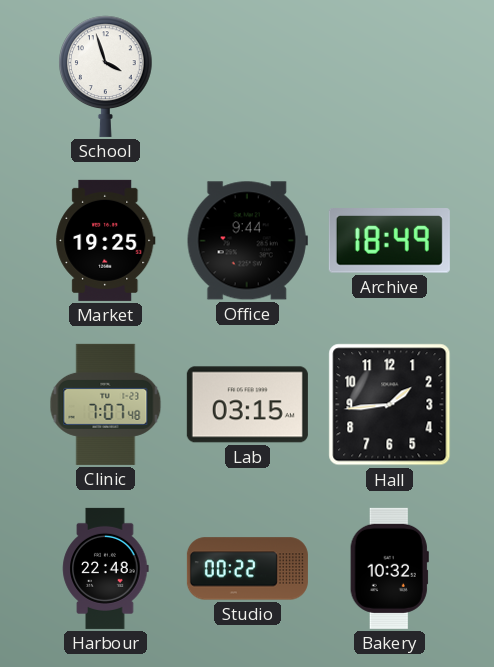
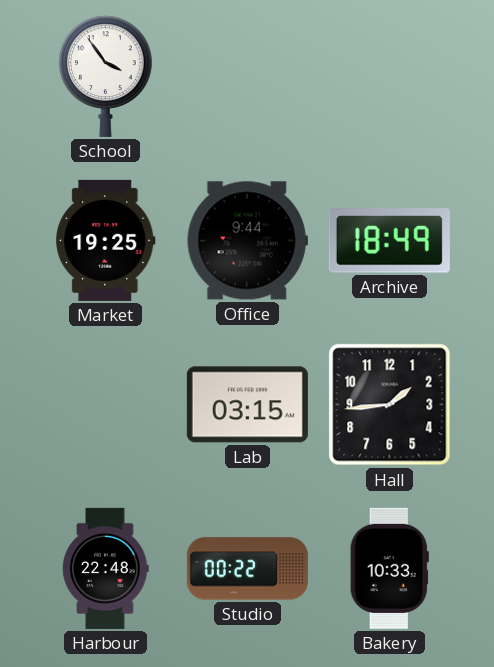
School: 3:57 -> 3:54
Clinic: 7:07 -> none
Bakery: 10:32 -> 10:33
